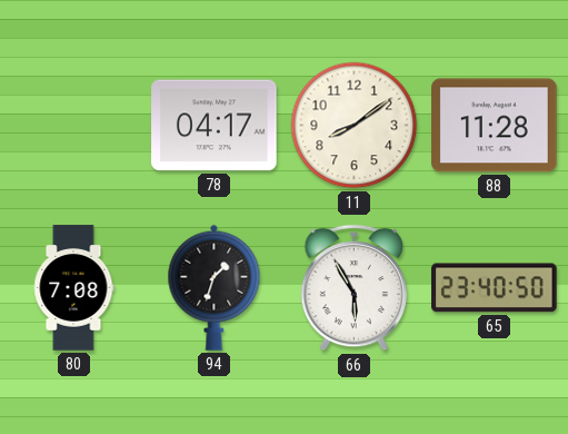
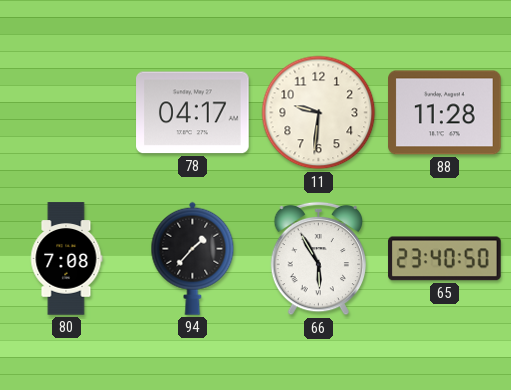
11: 8:09 -> 9:31
94: 1:33 -> 1:37
